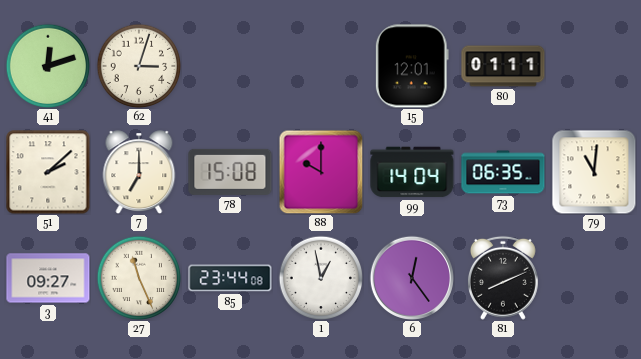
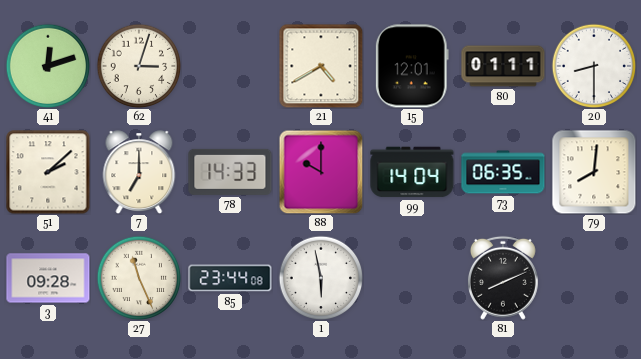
21: none -> 4:40
20: none -> 8:30
78: 15:08 -> 14:33
79: 11:01 -> 8:01
3: 09:27 -> 09:28
1: 12:58 -> 5:58
6: 12:24 -> none
